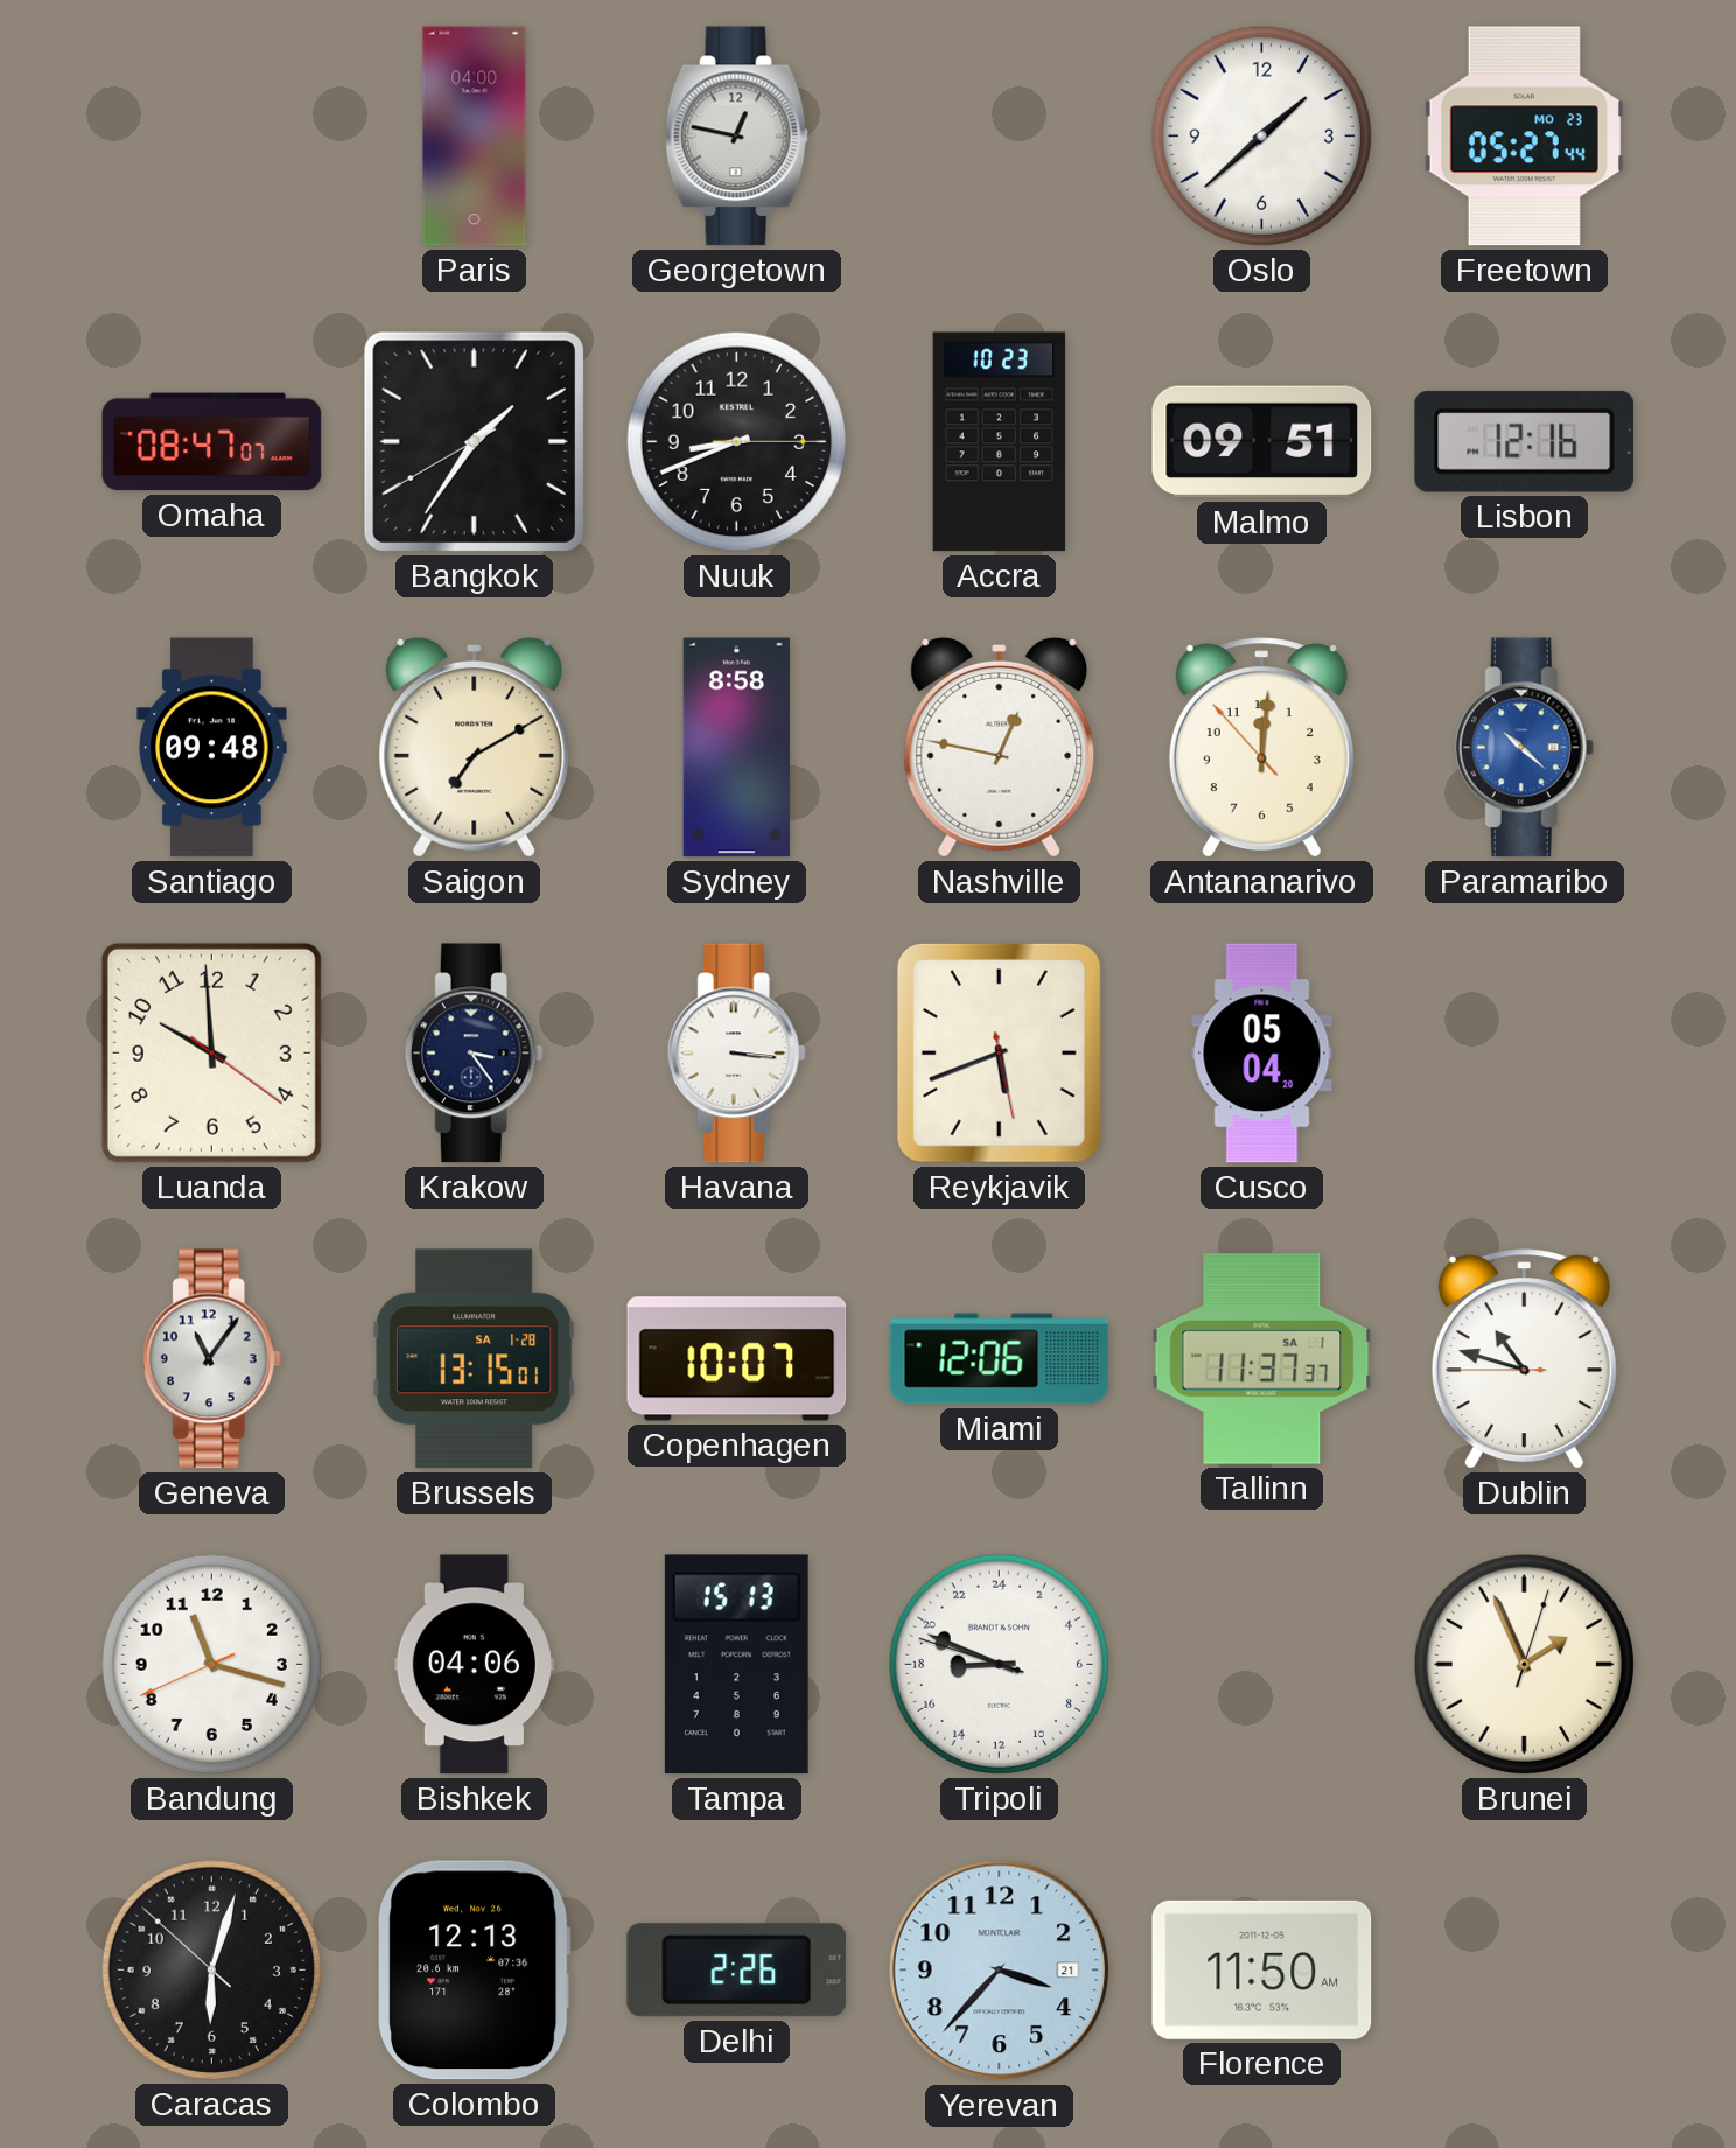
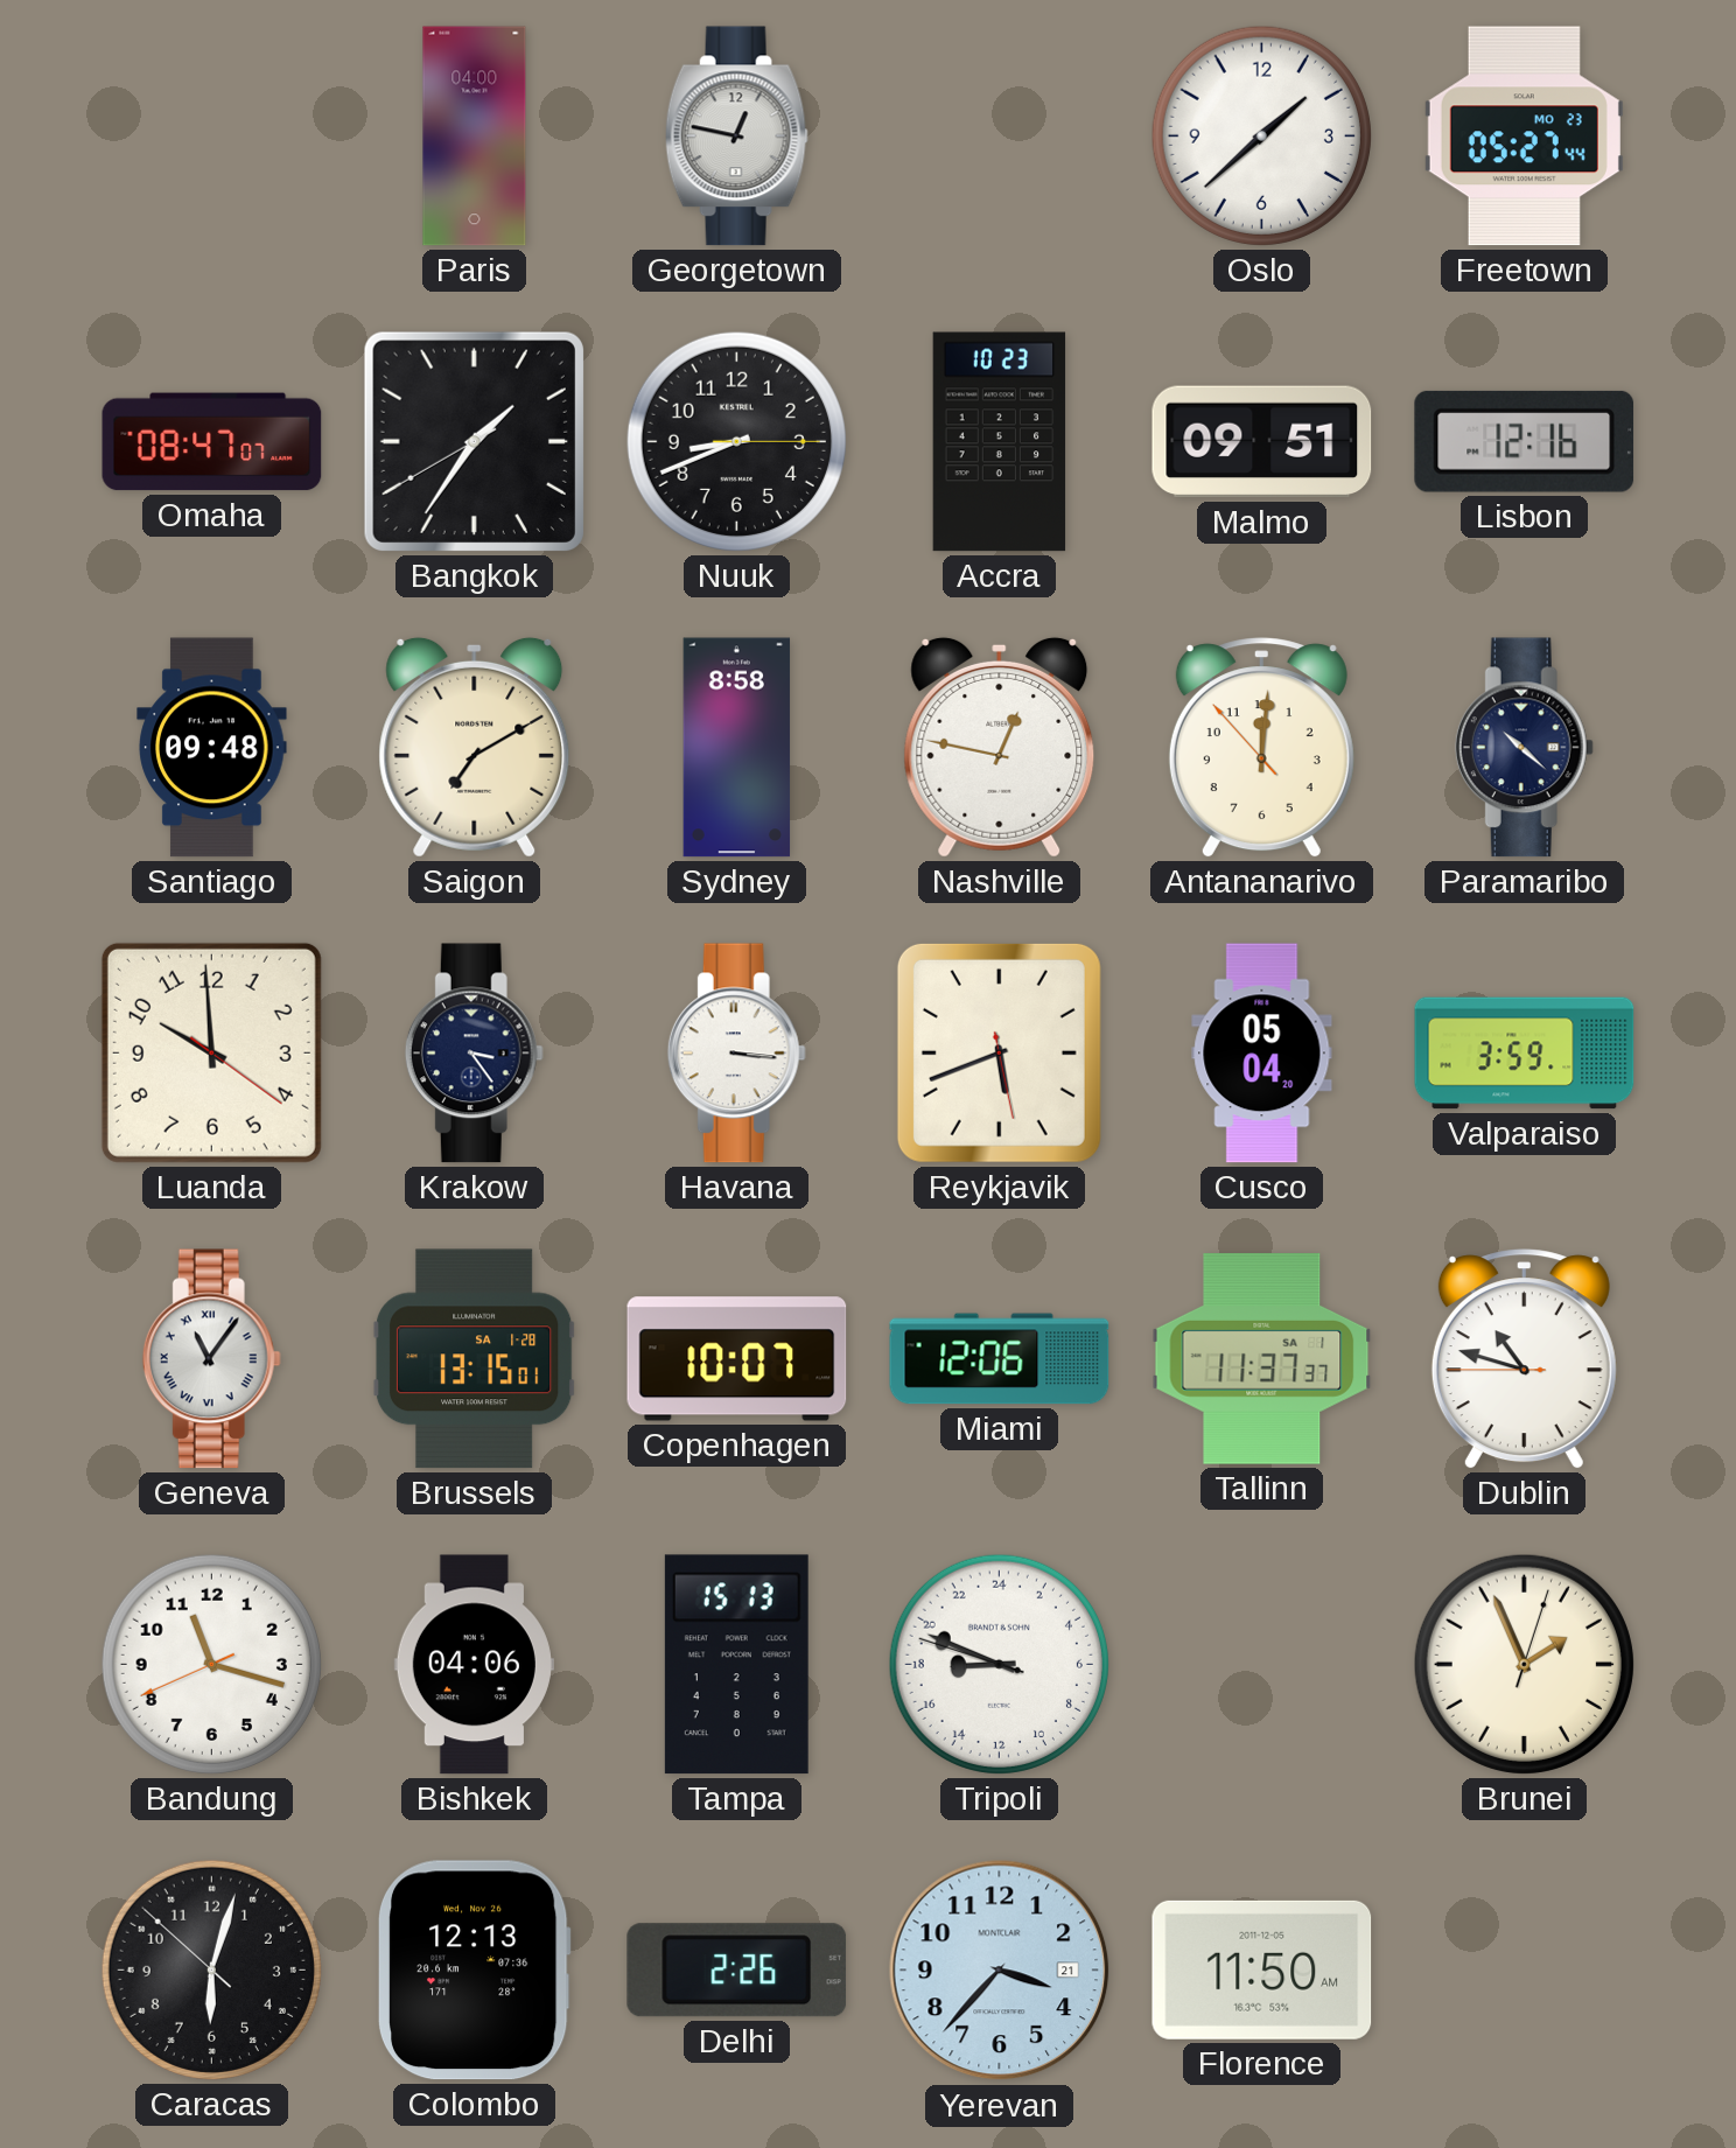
Paramaribo dial: blue -> navy
Valparaiso: none -> 3:59
Geneva numerals: Arabic -> Roman
